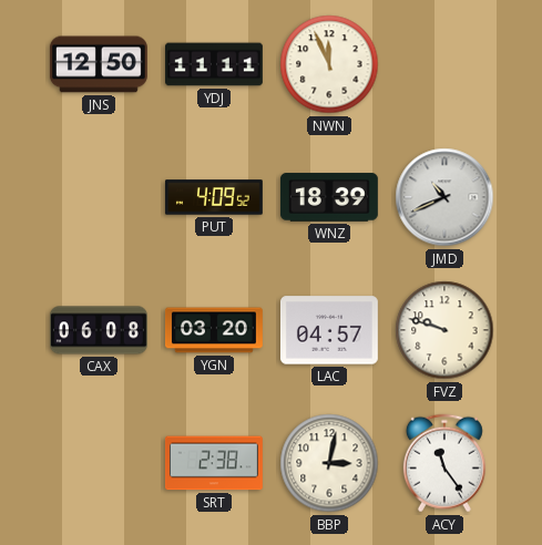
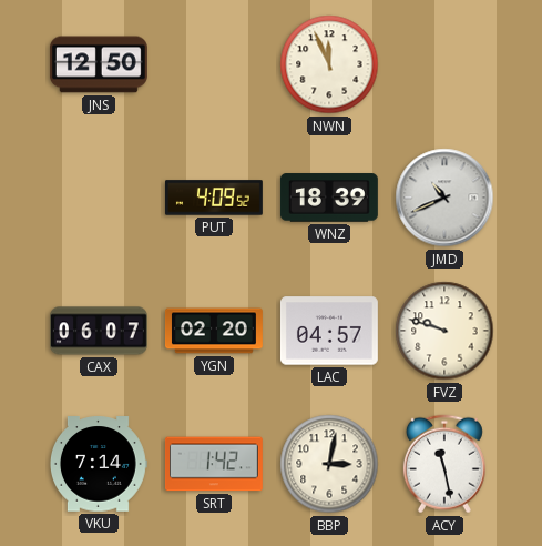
YDJ: 11:11 -> none
CAX: 06:08 -> 06:07
YGN: 03:20 -> 02:20
VKU: none -> 7:14
SRT: 2:38 -> 1:42
ACY: 11:24 -> 11:28
